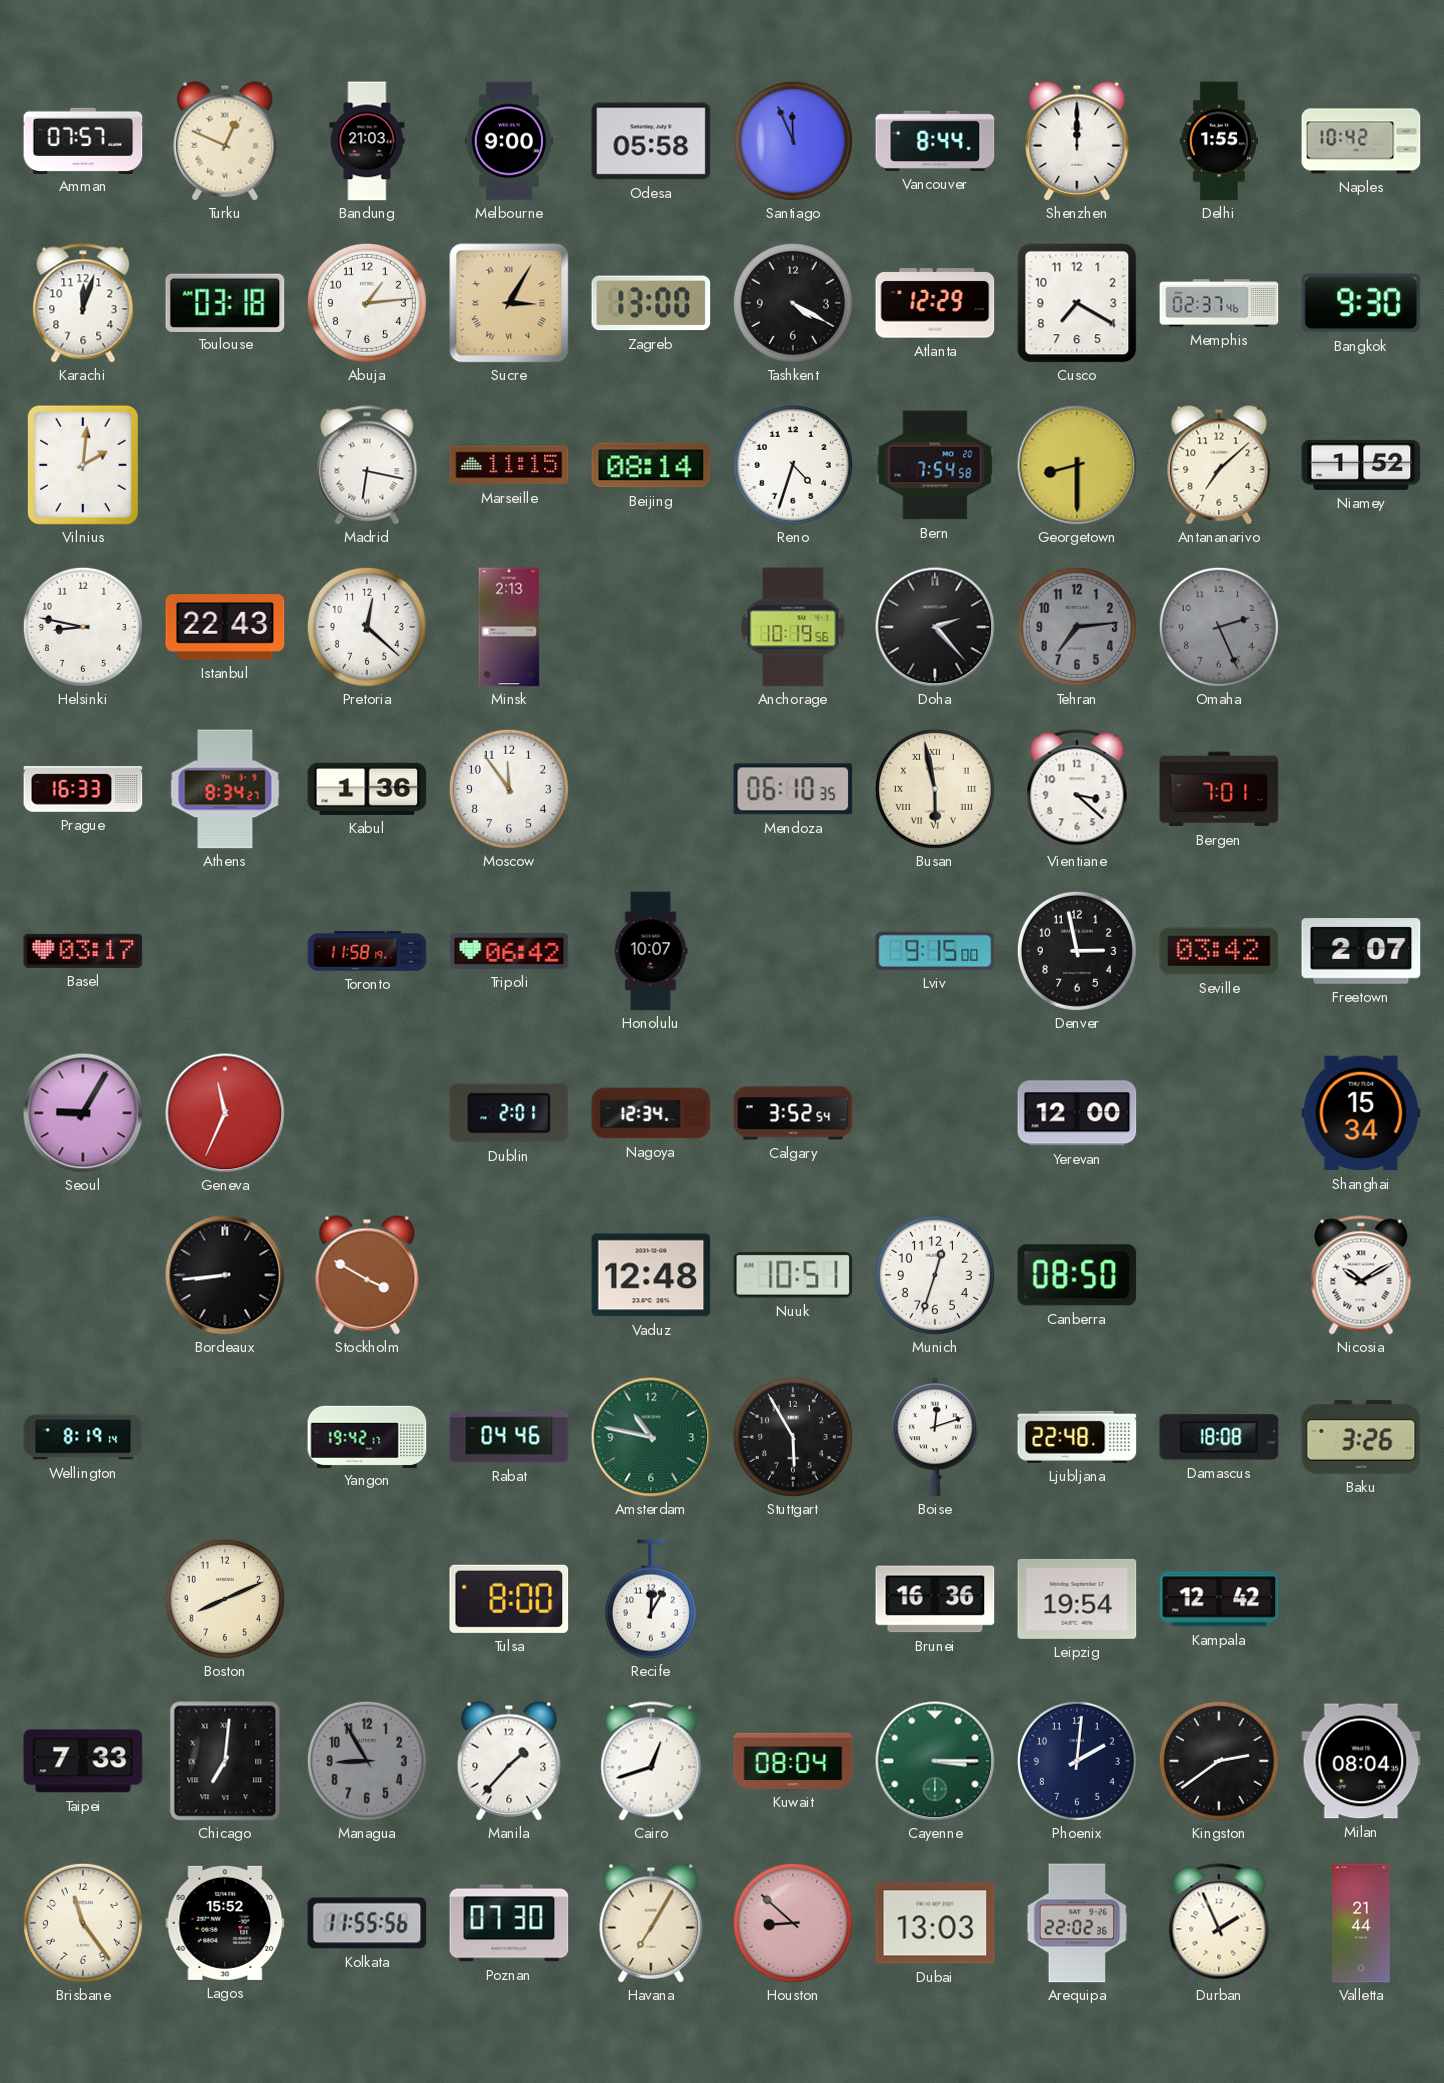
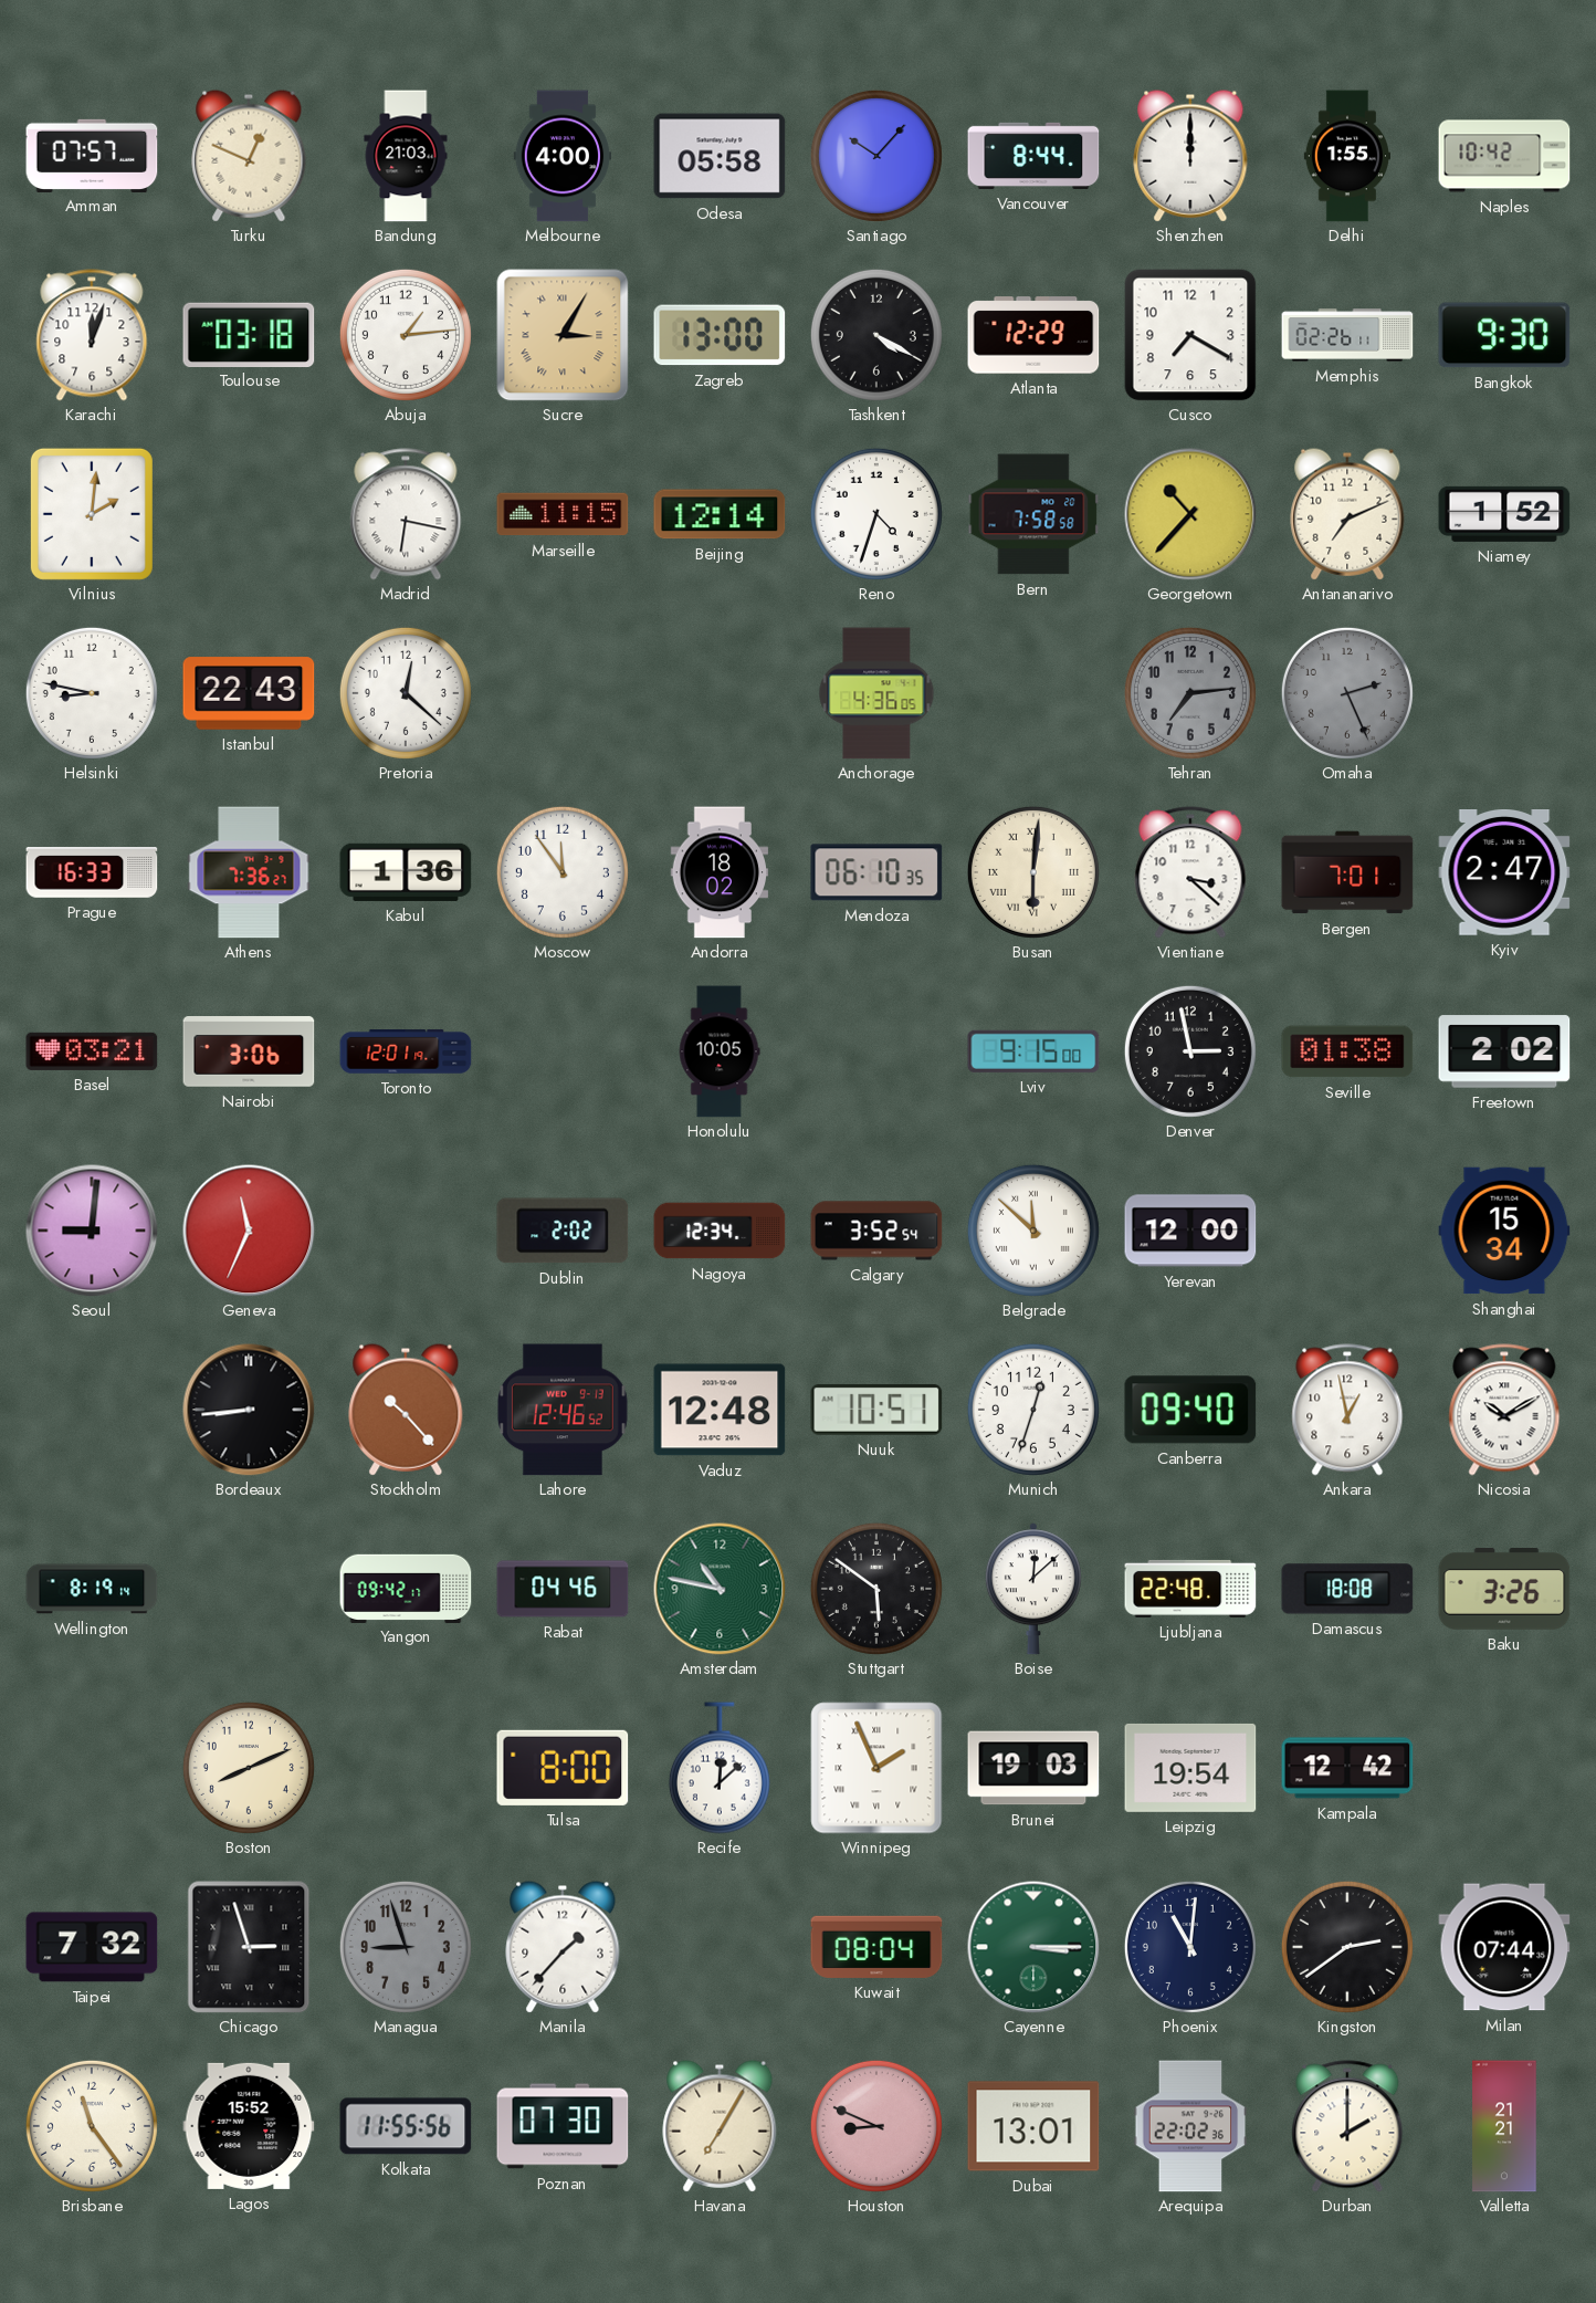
Melbourne: 9:00 -> 4:00
Santiago: 11:56 -> 10:07
Memphis: 02:37 -> 02:26
Beijing: 08:14 -> 12:14
Bern: 7:54 -> 7:58
Georgetown: 8:30 -> 10:37
Antananarivo: 7:08 -> 7:11
Minsk: 2:13 -> none
Anchorage: 10:19 -> 4:36
Doha: 2:23 -> none
Athens: 8:34 -> 7:36
Andorra: none -> 18:02
Busan: 5:58 -> 6:01
Kyiv: none -> 2:47
Basel: 03:17 -> 03:21
Nairobi: none -> 3:06
Toronto: 11:58 -> 12:01
Tripoli: 06:42 -> none
Honolulu: 10:07 -> 10:05
Seville: 03:42 -> 01:38
Freetown: 2:07 -> 2:02
Seoul: 9:05 -> 9:01
Dublin: 2:01 -> 2:02
Belgrade: none -> 11:52
Stockholm: 3:50 -> 10:23
Lahore: none -> 12:46
Canberra: 08:50 -> 09:40
Ankara: none -> 12:58
Yangon: 19:42 -> 09:42
Stuttgart: 5:55 -> 5:51
Boise: 12:12 -> 12:08
Recife: 12:05 -> 12:08
Winnipeg: none -> 1:56
Brunei: 16:36 -> 19:03
Taipei: 7:33 -> 7:32
Chicago: 7:01 -> 2:57
Managua: 8:55 -> 8:57
Cairo: 12:42 -> none
Phoenix: 2:01 -> 11:01
Milan: 08:04 -> 07:44
Houston: 8:52 -> 8:49
Dubai: 13:03 -> 13:01
Durban: 1:56 -> 2:00
Valletta: 21:44 -> 21:21
